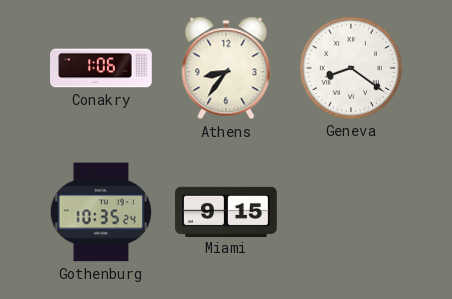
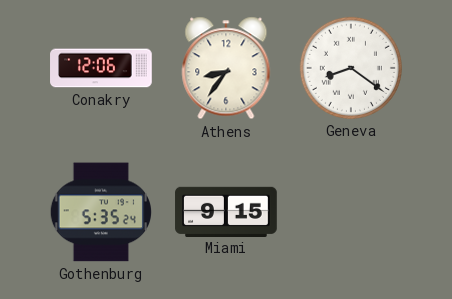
Conakry: 1:06 -> 12:06
Gothenburg: 10:35 -> 5:35
